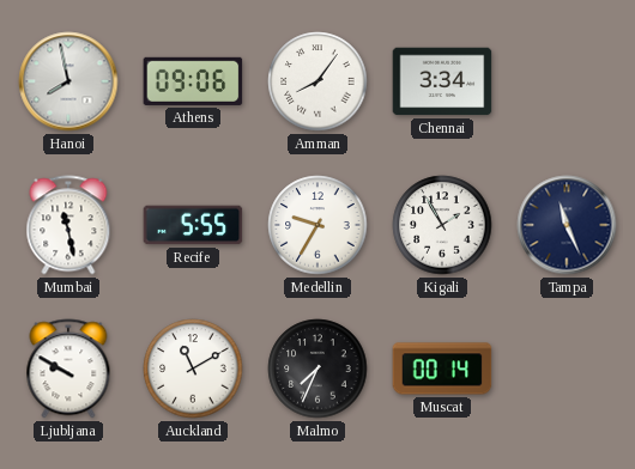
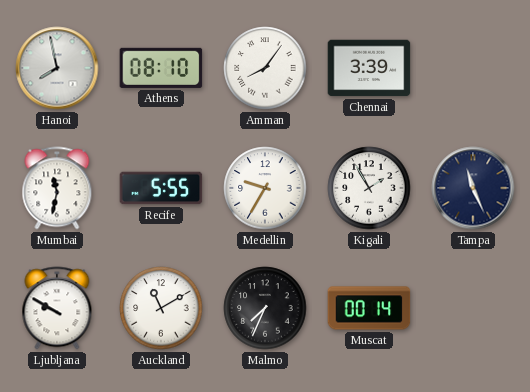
Athens: 09:06 -> 08:10
Chennai: 3:34 -> 3:39
Mumbai: 11:28 -> 11:32
